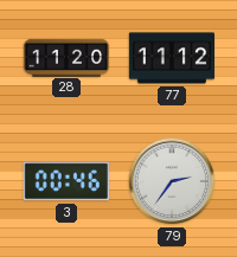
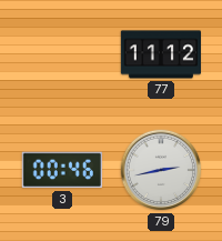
28: 11:20 -> none
79: 2:36 -> 2:43
